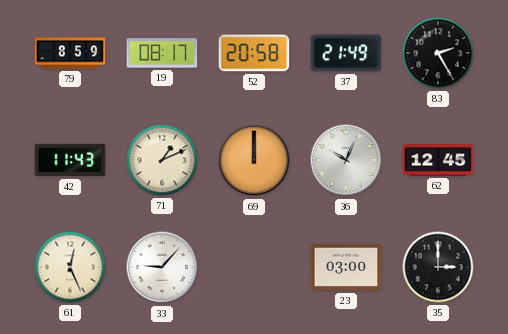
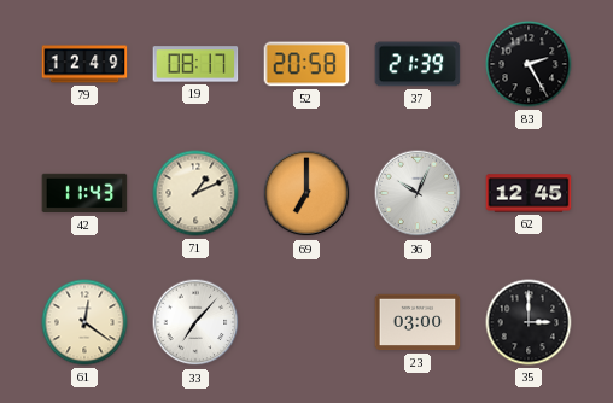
79: 8:59 -> 12:49
37: 21:49 -> 21:39
69: 12:00 -> 7:00
61: 12:26 -> 12:21
33: 9:07 -> 7:07
